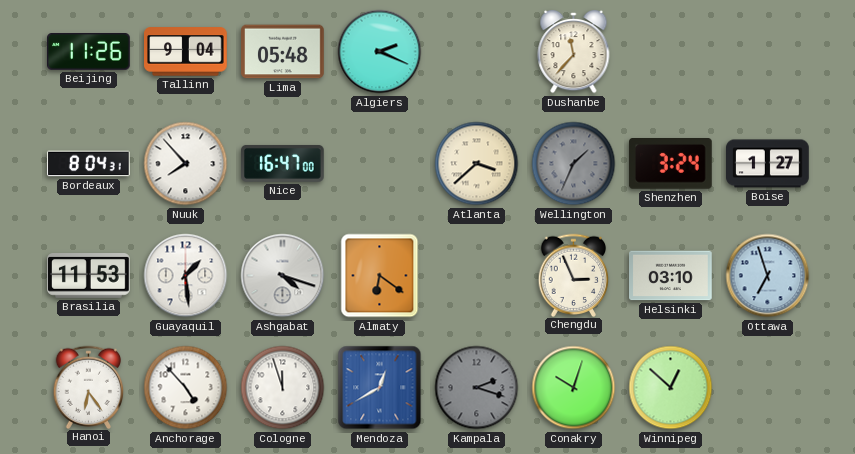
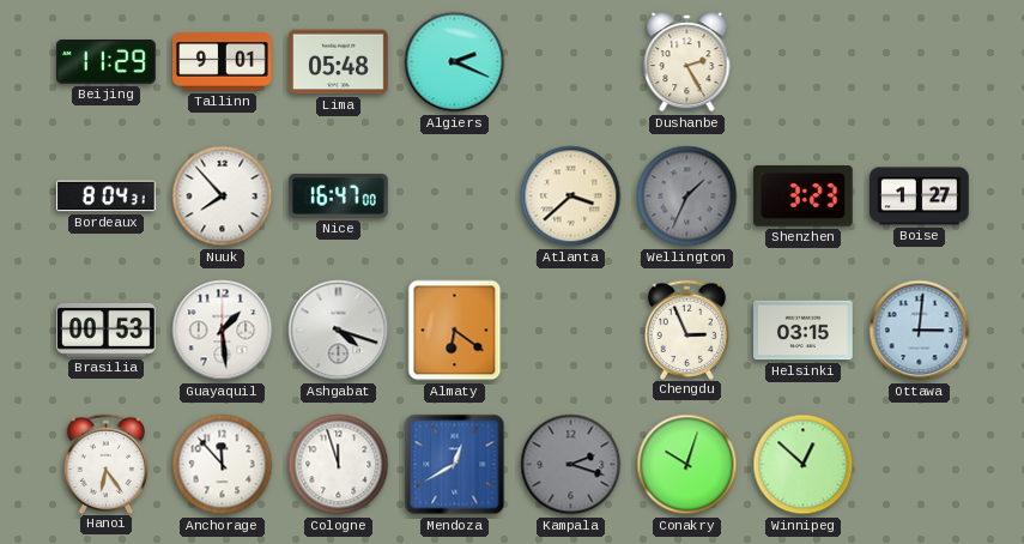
Beijing: 11:26 -> 11:29
Tallinn: 9:04 -> 9:01
Dushanbe: 11:37 -> 2:25
Shenzhen: 3:24 -> 3:23
Brasilia: 11:53 -> 00:53
Helsinki: 03:10 -> 03:15
Ottawa: 6:57 -> 3:01
Anchorage: 4:53 -> 11:53
